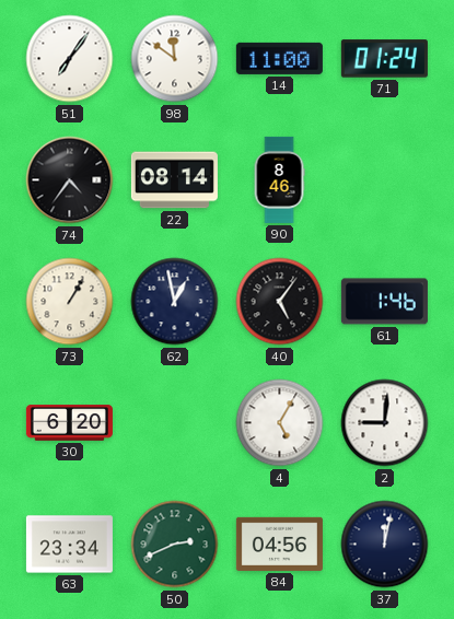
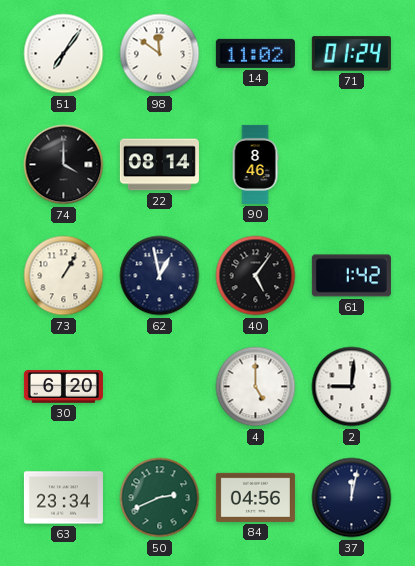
14: 11:00 -> 11:02
74: 4:36 -> 4:00
61: 1:46 -> 1:42
4: 5:05 -> 5:00
